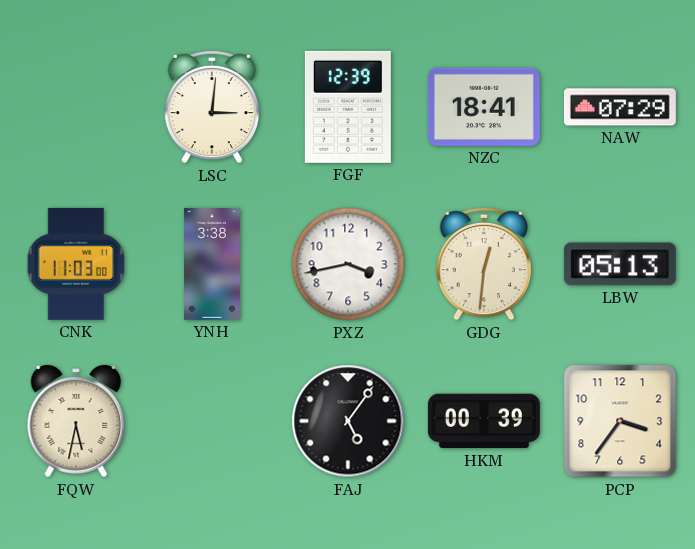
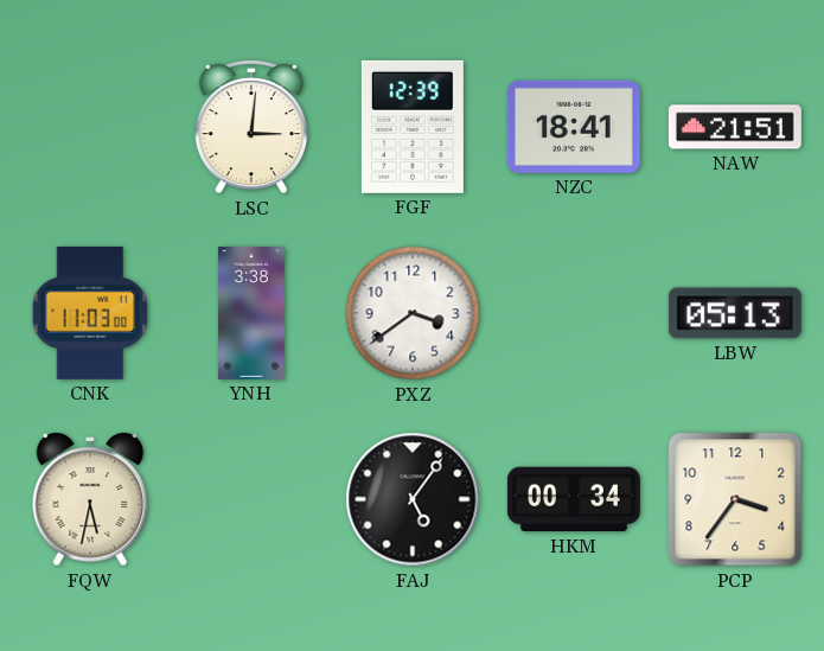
NAW: 07:29 -> 21:51
PXZ: 3:43 -> 3:39
GDG: 12:31 -> none
HKM: 00:39 -> 00:34
